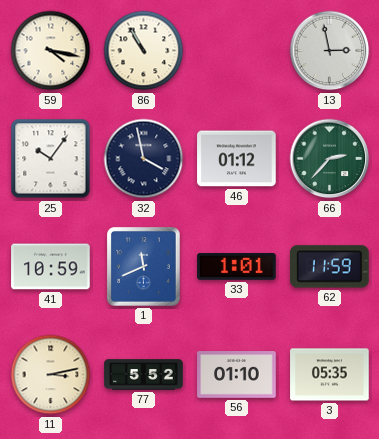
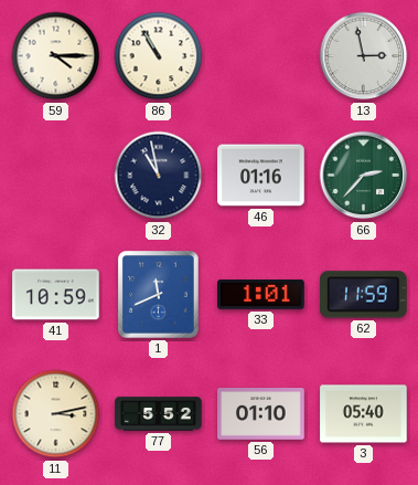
59: 4:17 -> 4:15
25: 10:06 -> none
32: 3:58 -> 10:58
46: 01:12 -> 01:16
3: 05:35 -> 05:40
